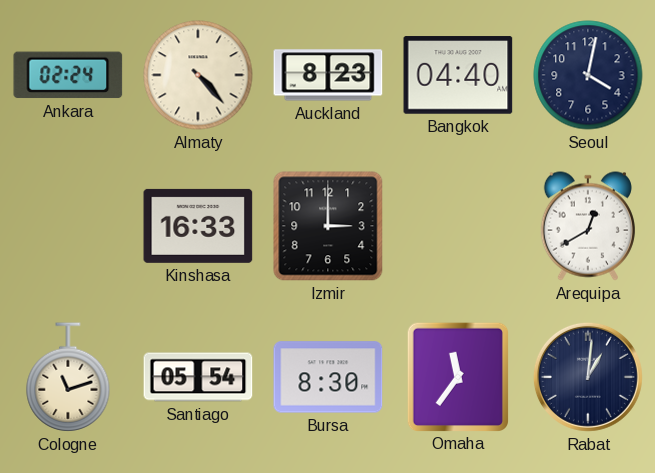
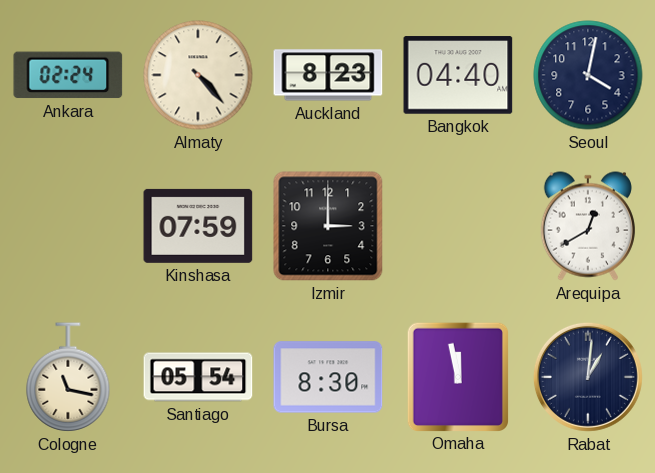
Kinshasa: 16:33 -> 07:59
Cologne: 11:12 -> 11:17
Omaha: 11:36 -> 11:58
